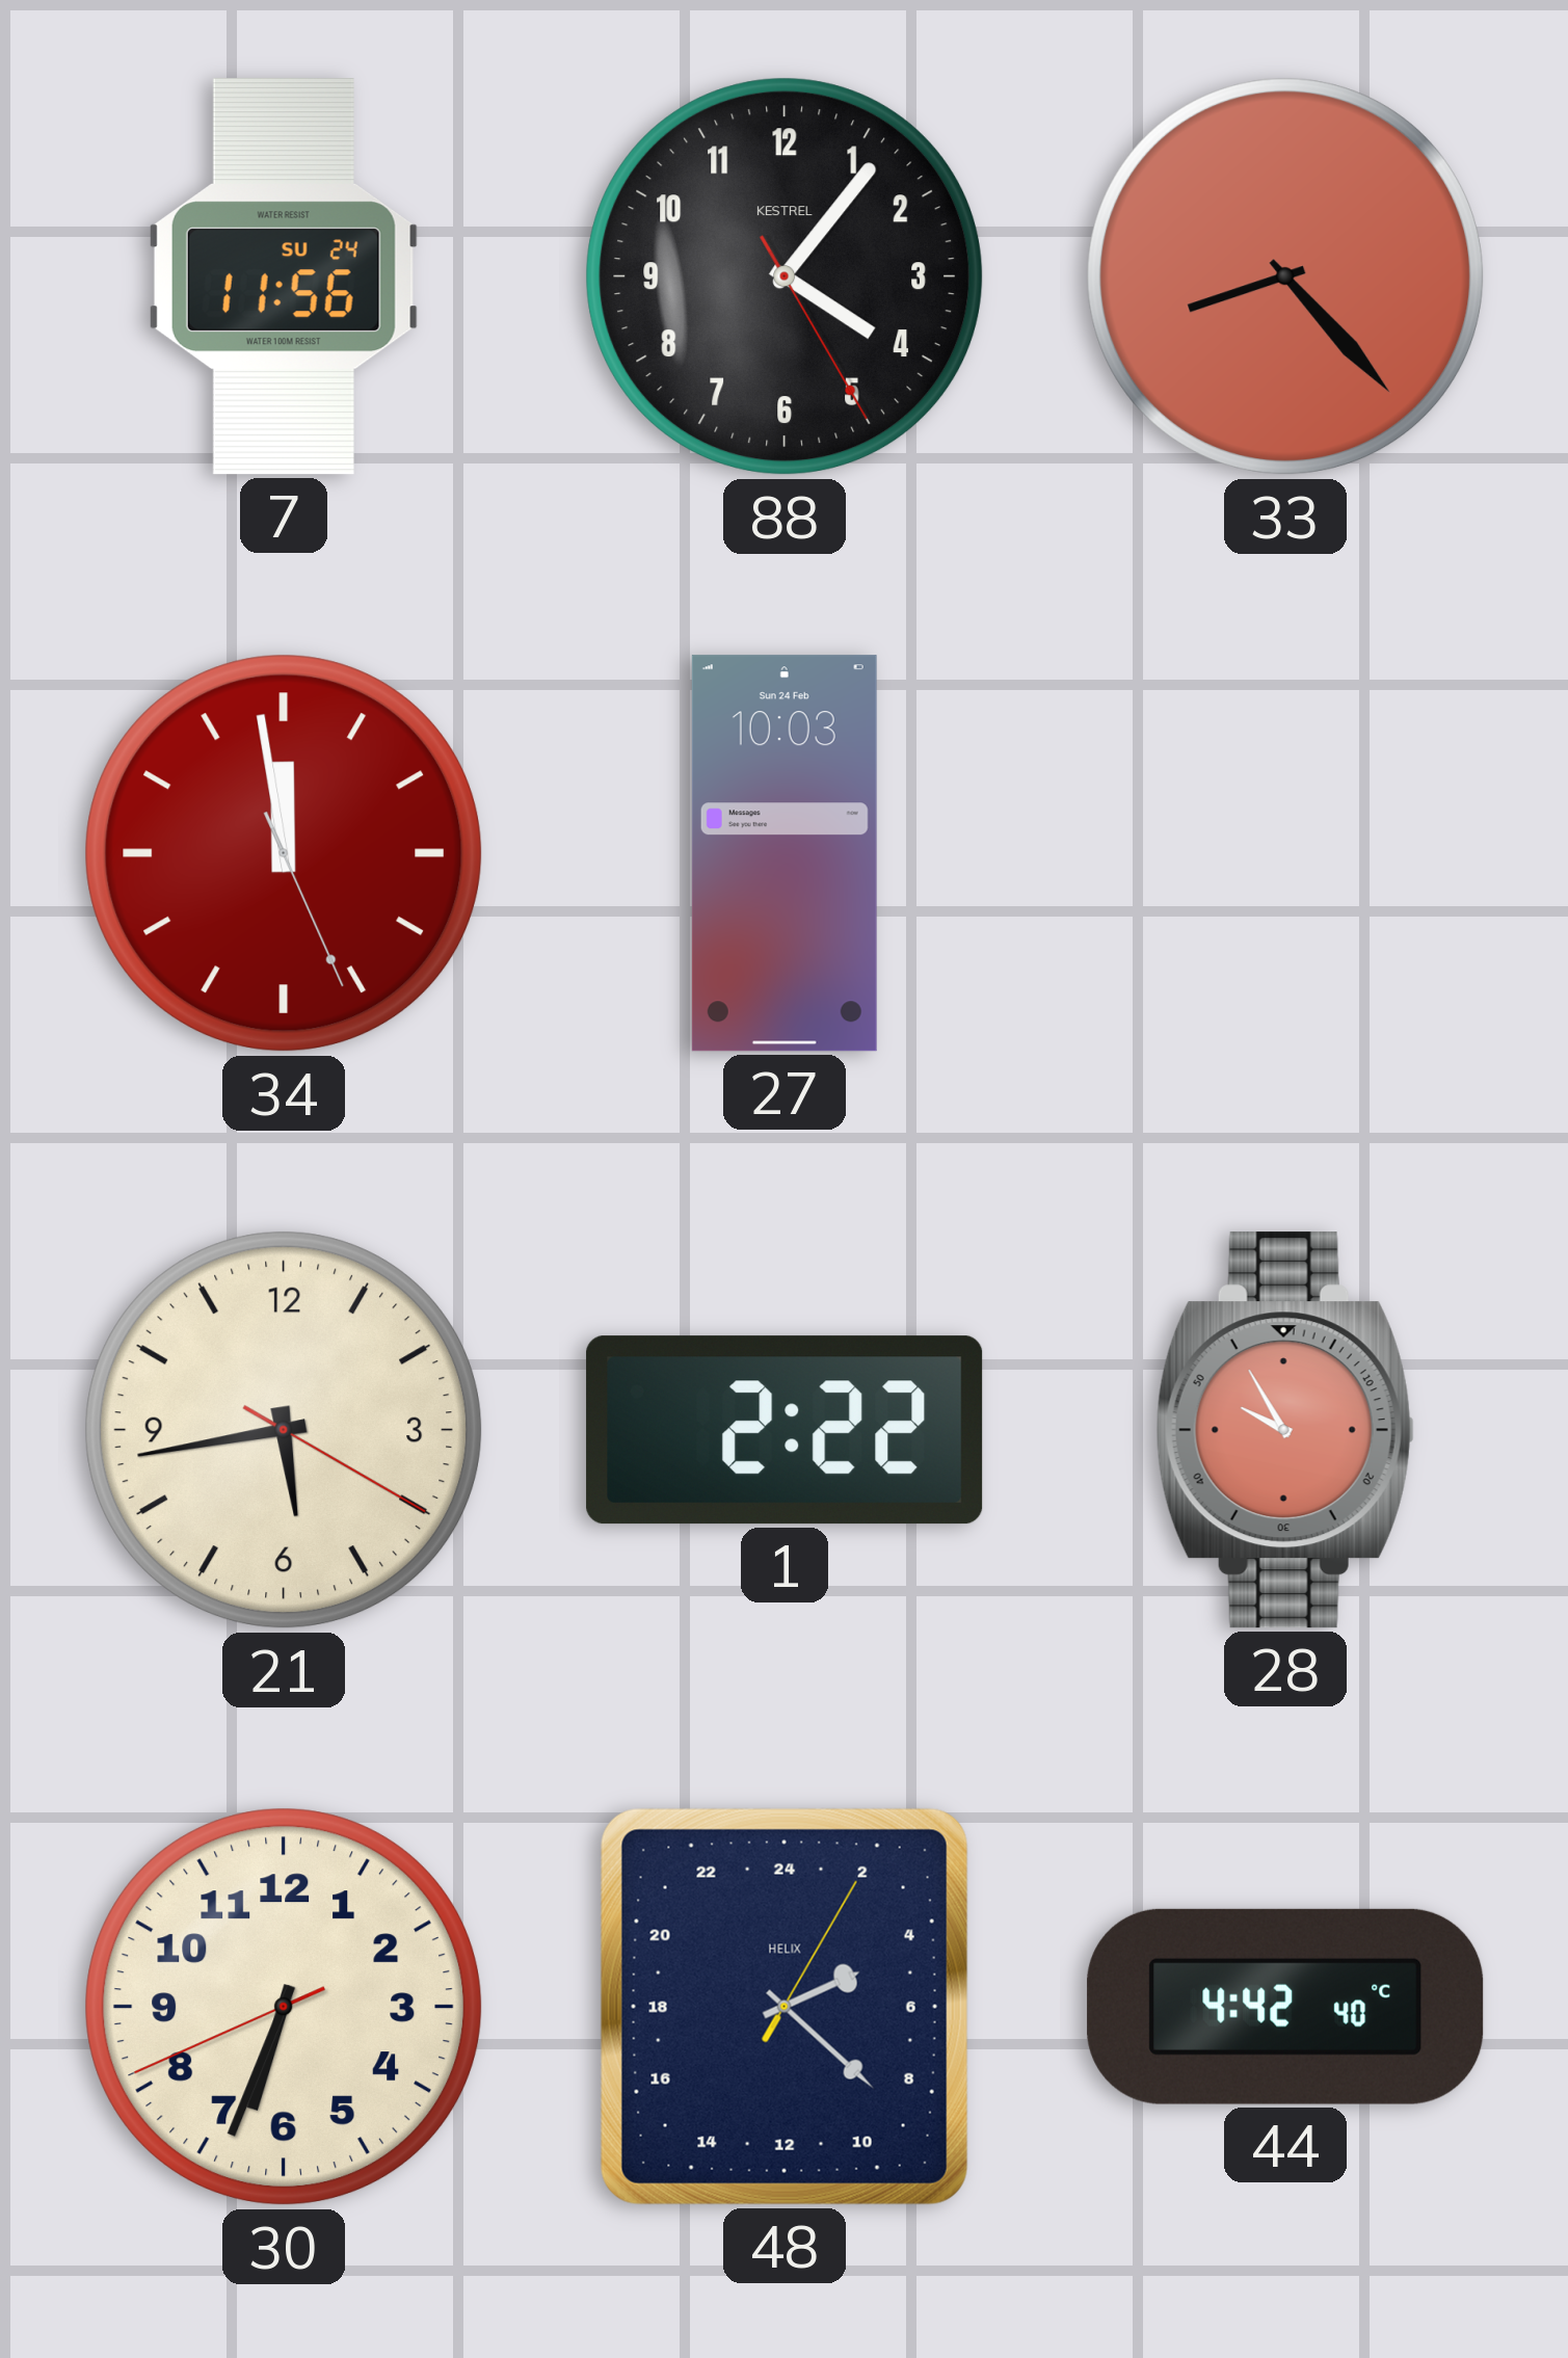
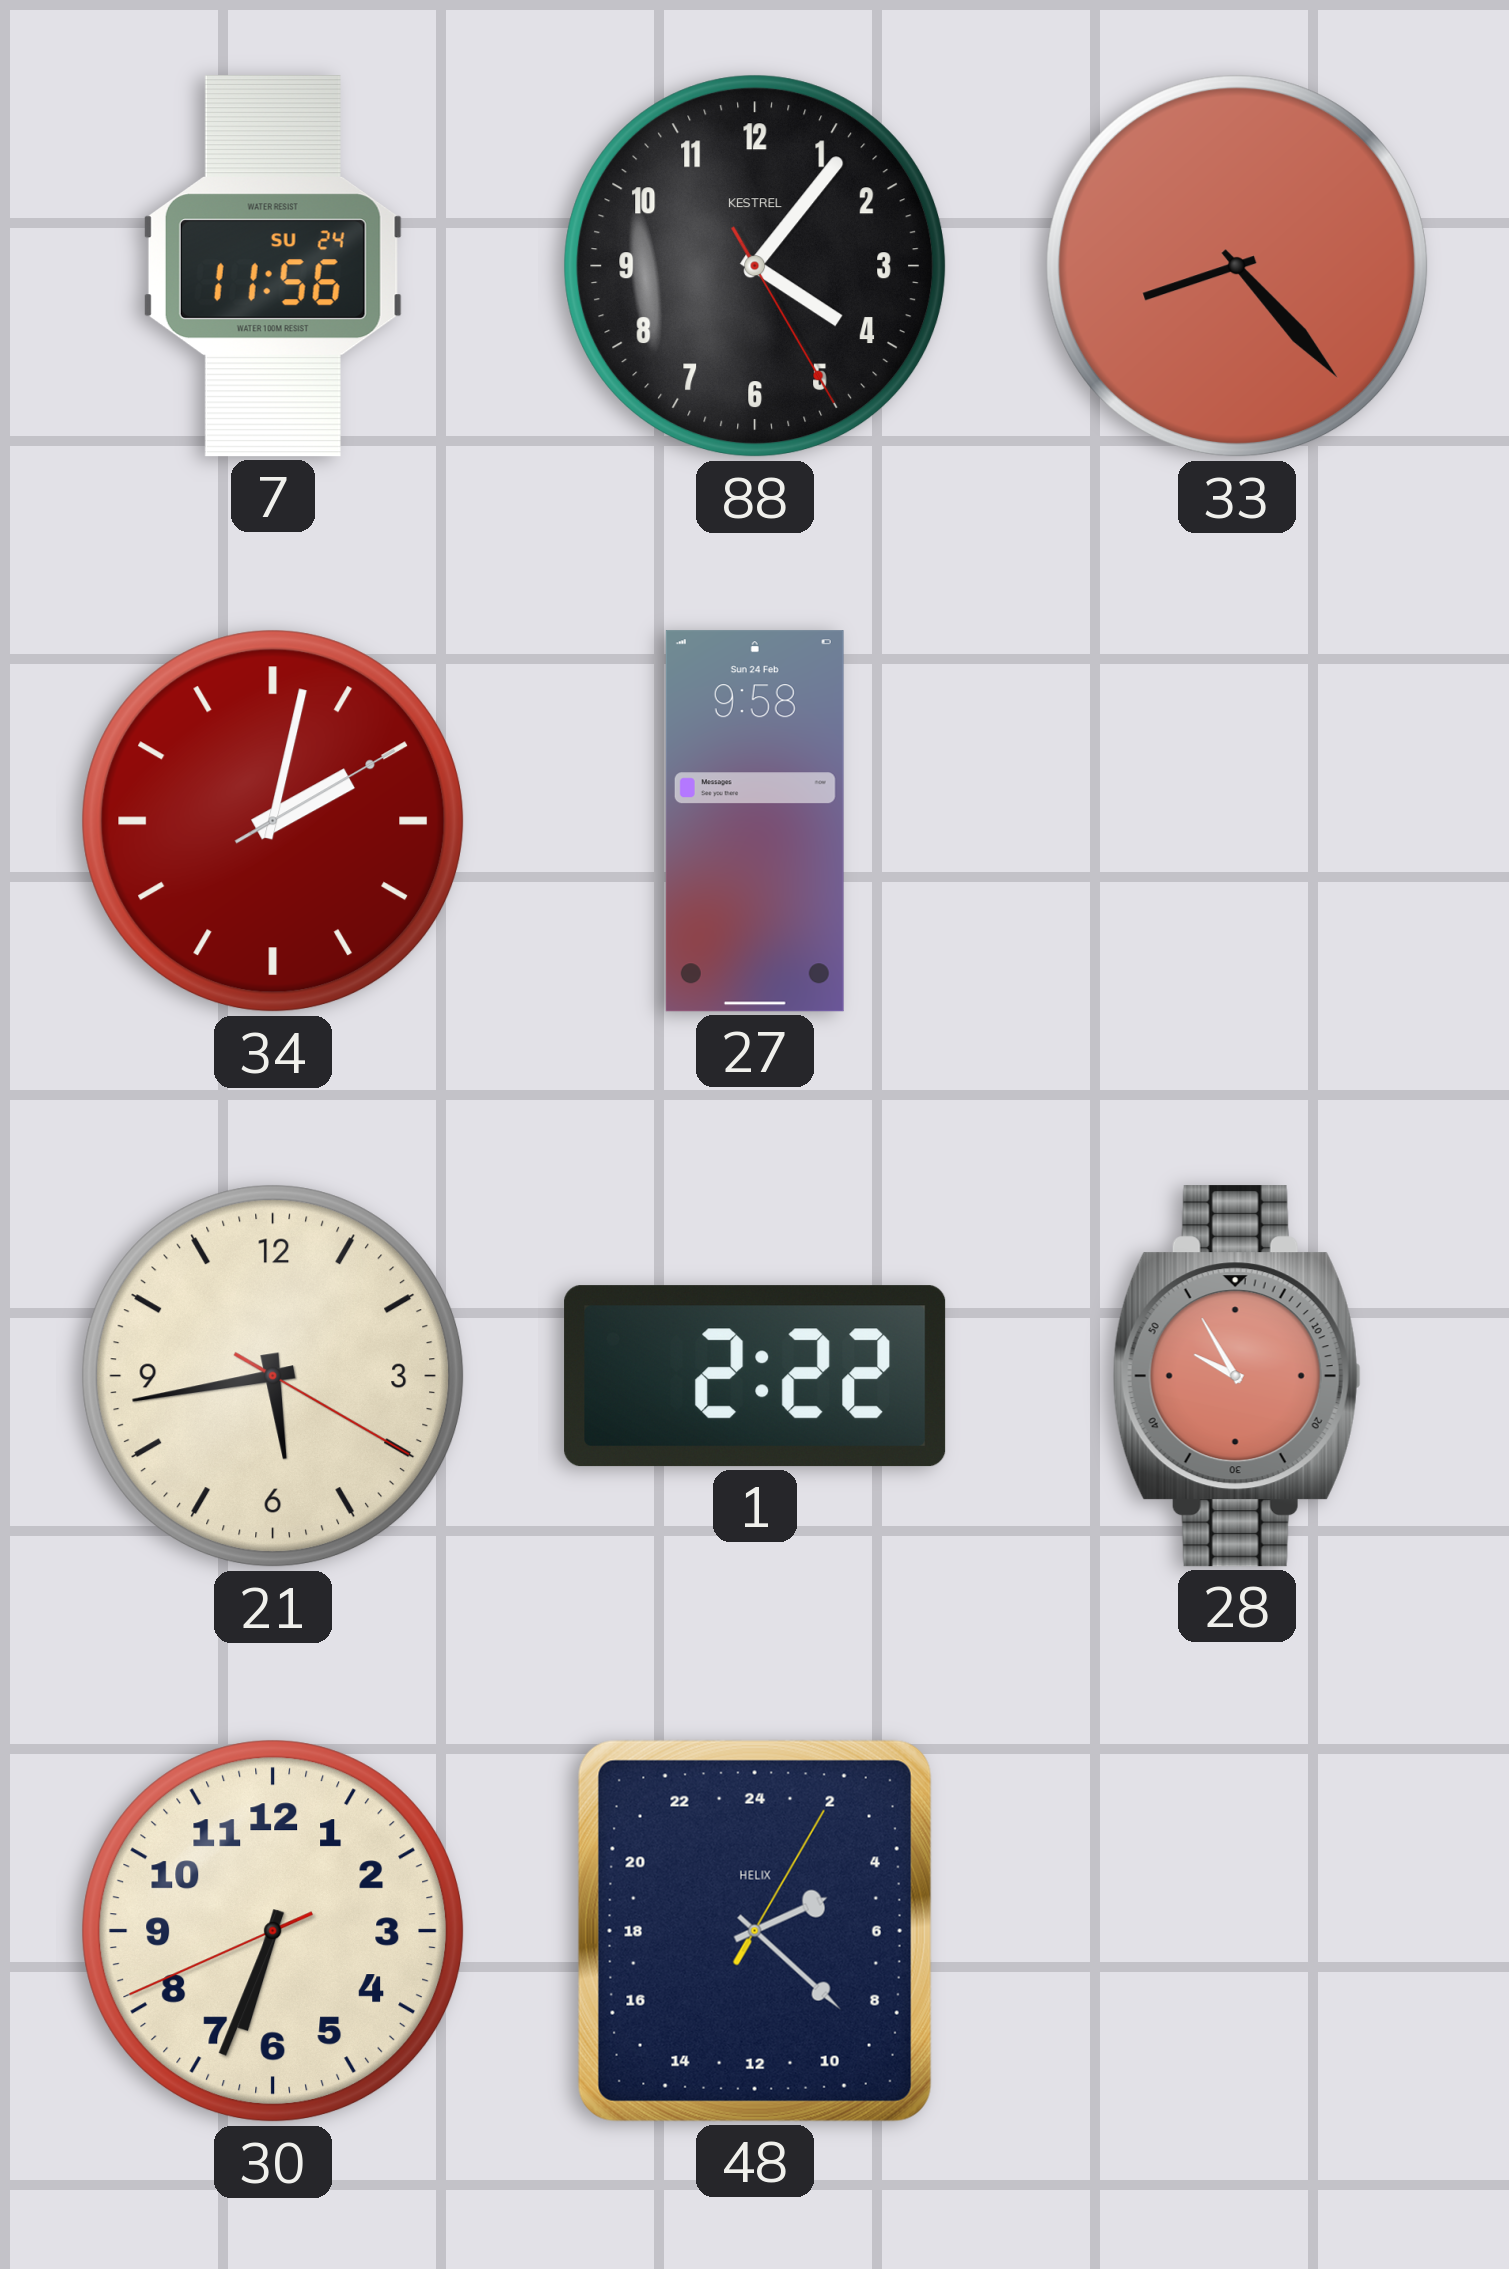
34: 11:58 -> 2:02
27: 10:03 -> 9:58
44: 4:42 -> none
